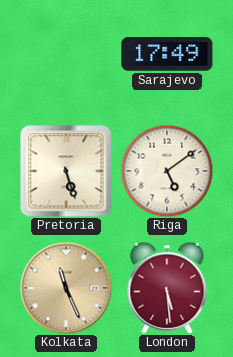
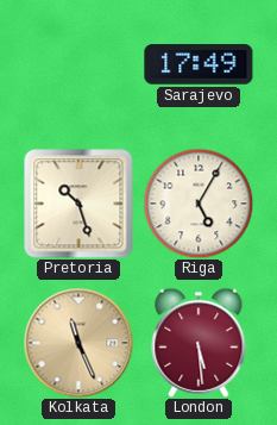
Pretoria: 5:27 -> 10:27
Riga: 5:09 -> 5:05
